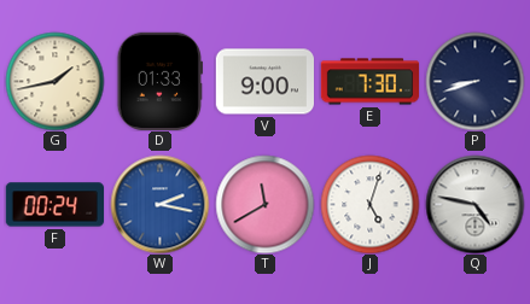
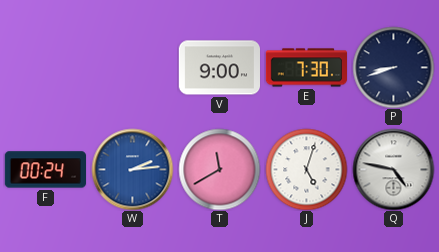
G: 1:43 -> none
D: 01:33 -> none
W: 2:17 -> 2:14
